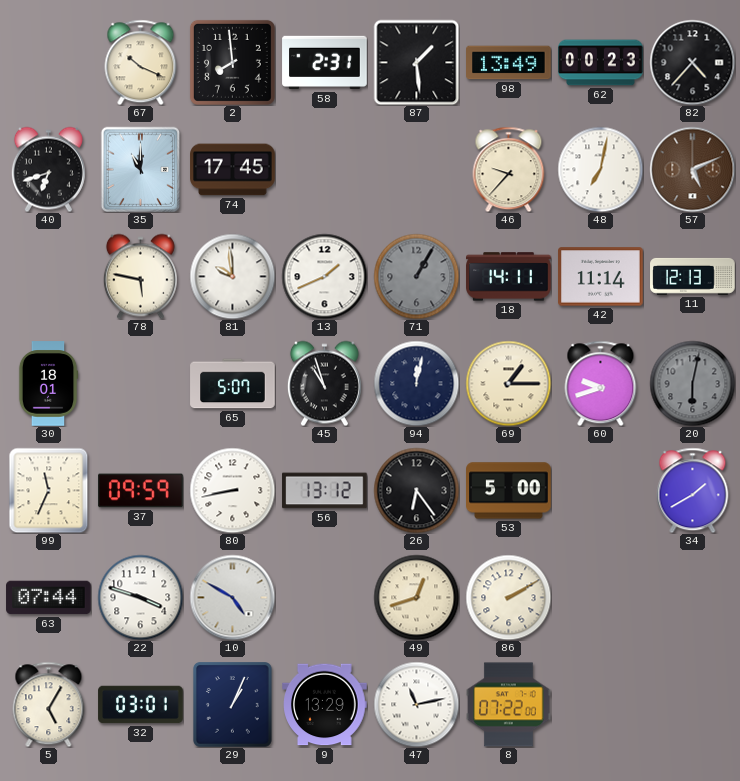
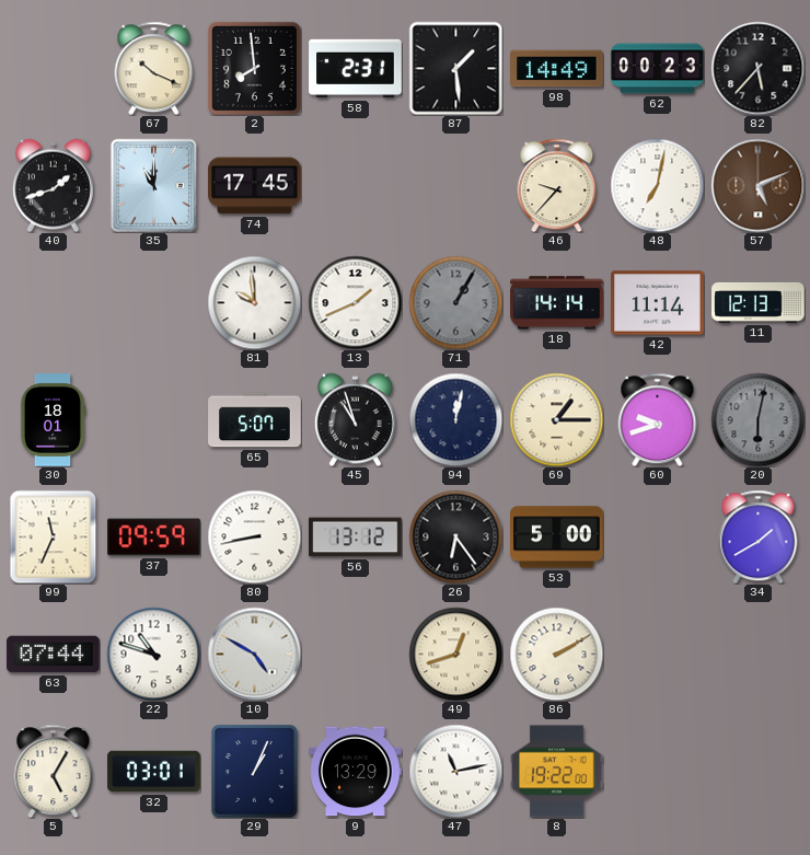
98: 13:49 -> 14:49
82: 4:37 -> 5:37
40: 6:42 -> 1:42
78: 5:47 -> none
18: 14:11 -> 14:14
22: 3:48 -> 10:48
8: 07:22 -> 19:22
